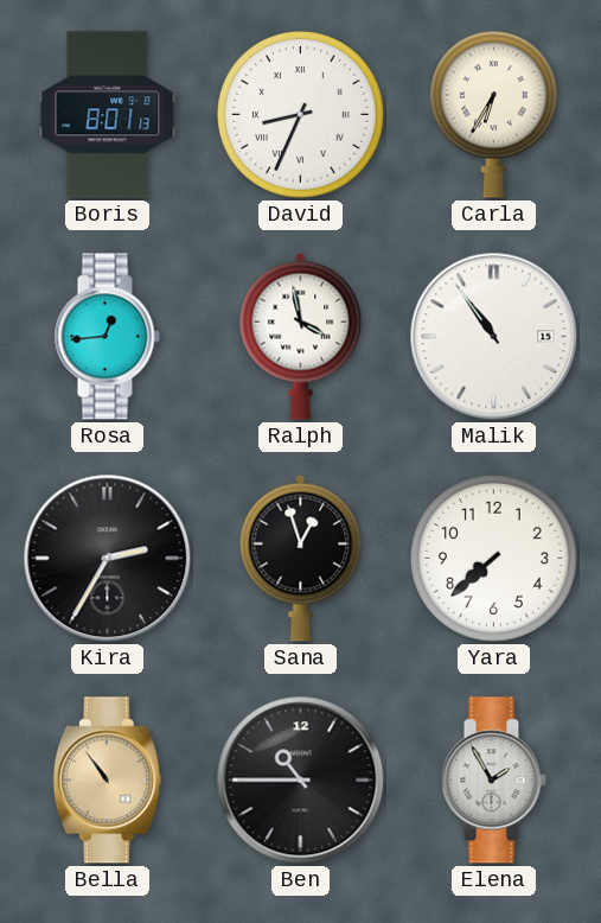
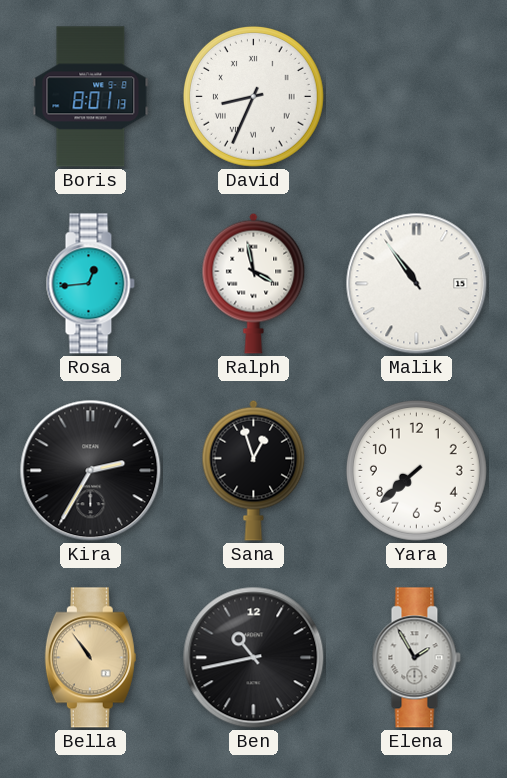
Carla: 6:35 -> none
Ben: 10:45 -> 10:43
